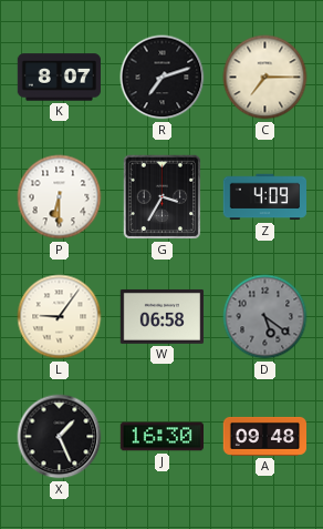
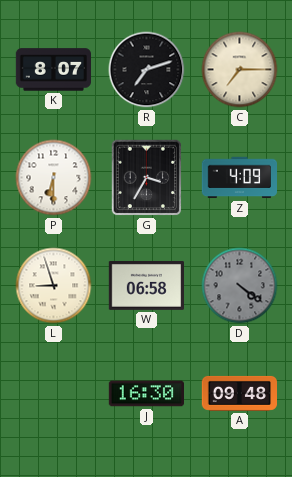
L: 9:06 -> 8:57
D: 5:21 -> 4:21
X: 1:26 -> none
